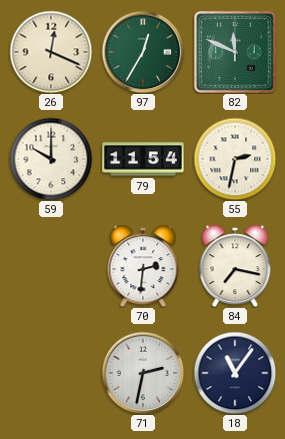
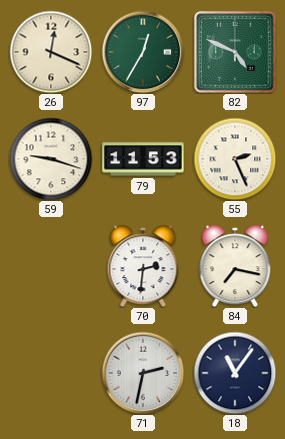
82: 11:49 -> 4:49
59: 10:00 -> 9:18
79: 11:54 -> 11:53
55: 2:32 -> 2:26
